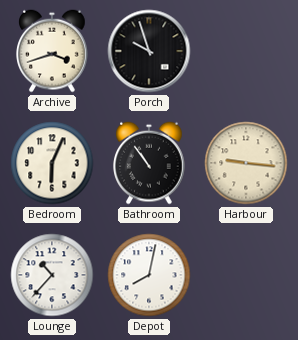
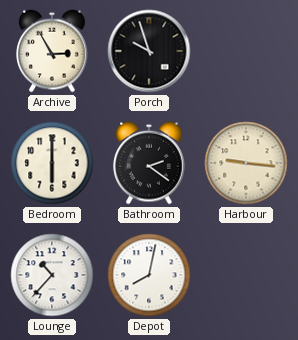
Archive: 3:42 -> 2:55
Bedroom: 6:04 -> 6:00
Bathroom: 10:54 -> 2:21
